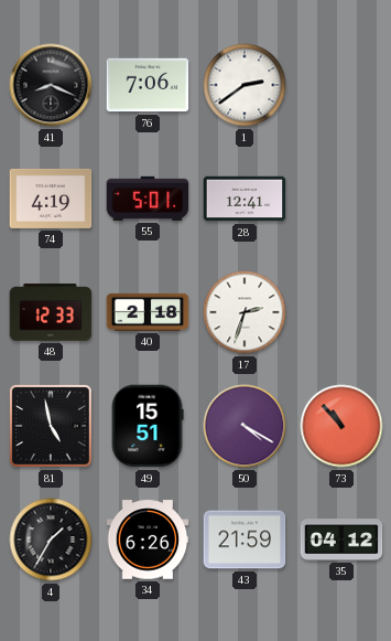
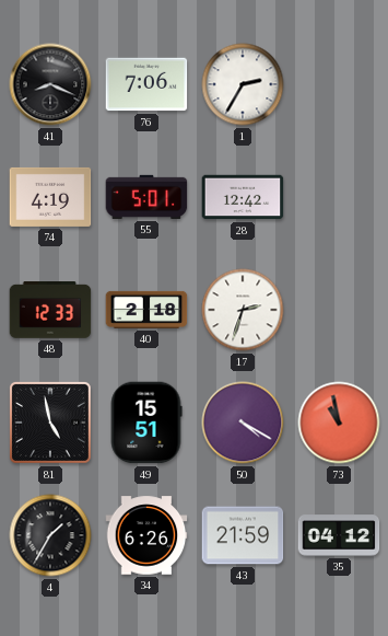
1: 2:39 -> 2:35
28: 12:41 -> 12:42
73: 10:53 -> 10:58
